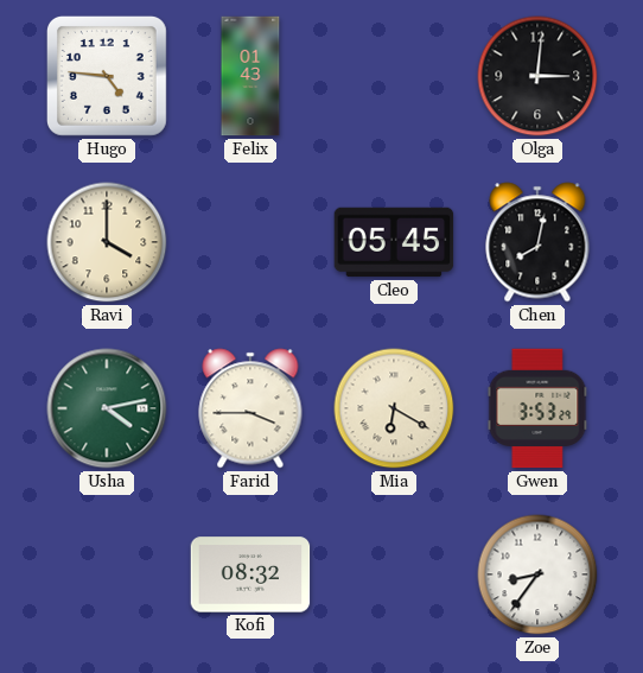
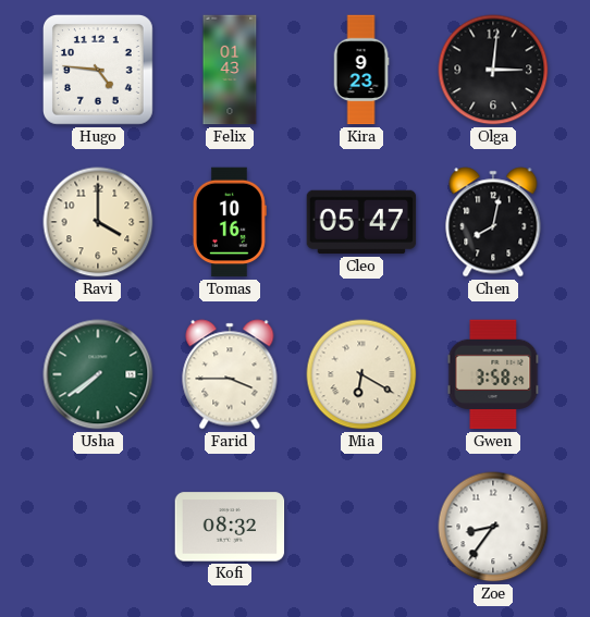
Kira: none -> 9:23
Tomas: none -> 10:16
Cleo: 05:45 -> 05:47
Usha: 4:13 -> 7:39
Gwen: 3:53 -> 3:58
